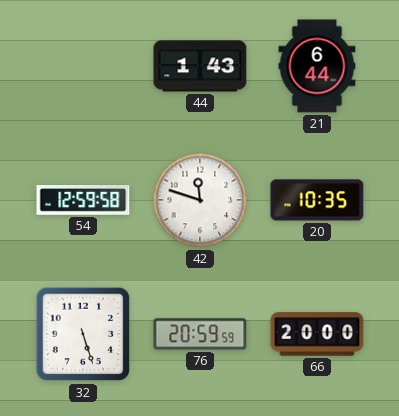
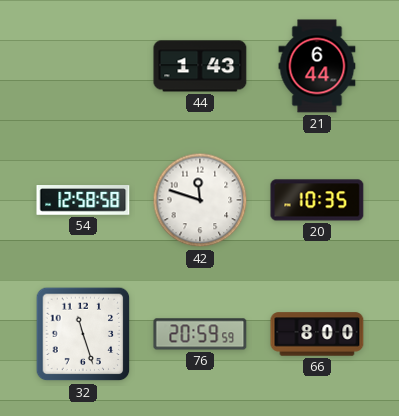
54: 12:59 -> 12:58
32: 5:27 -> 11:27
66: 20:00 -> 8:00
